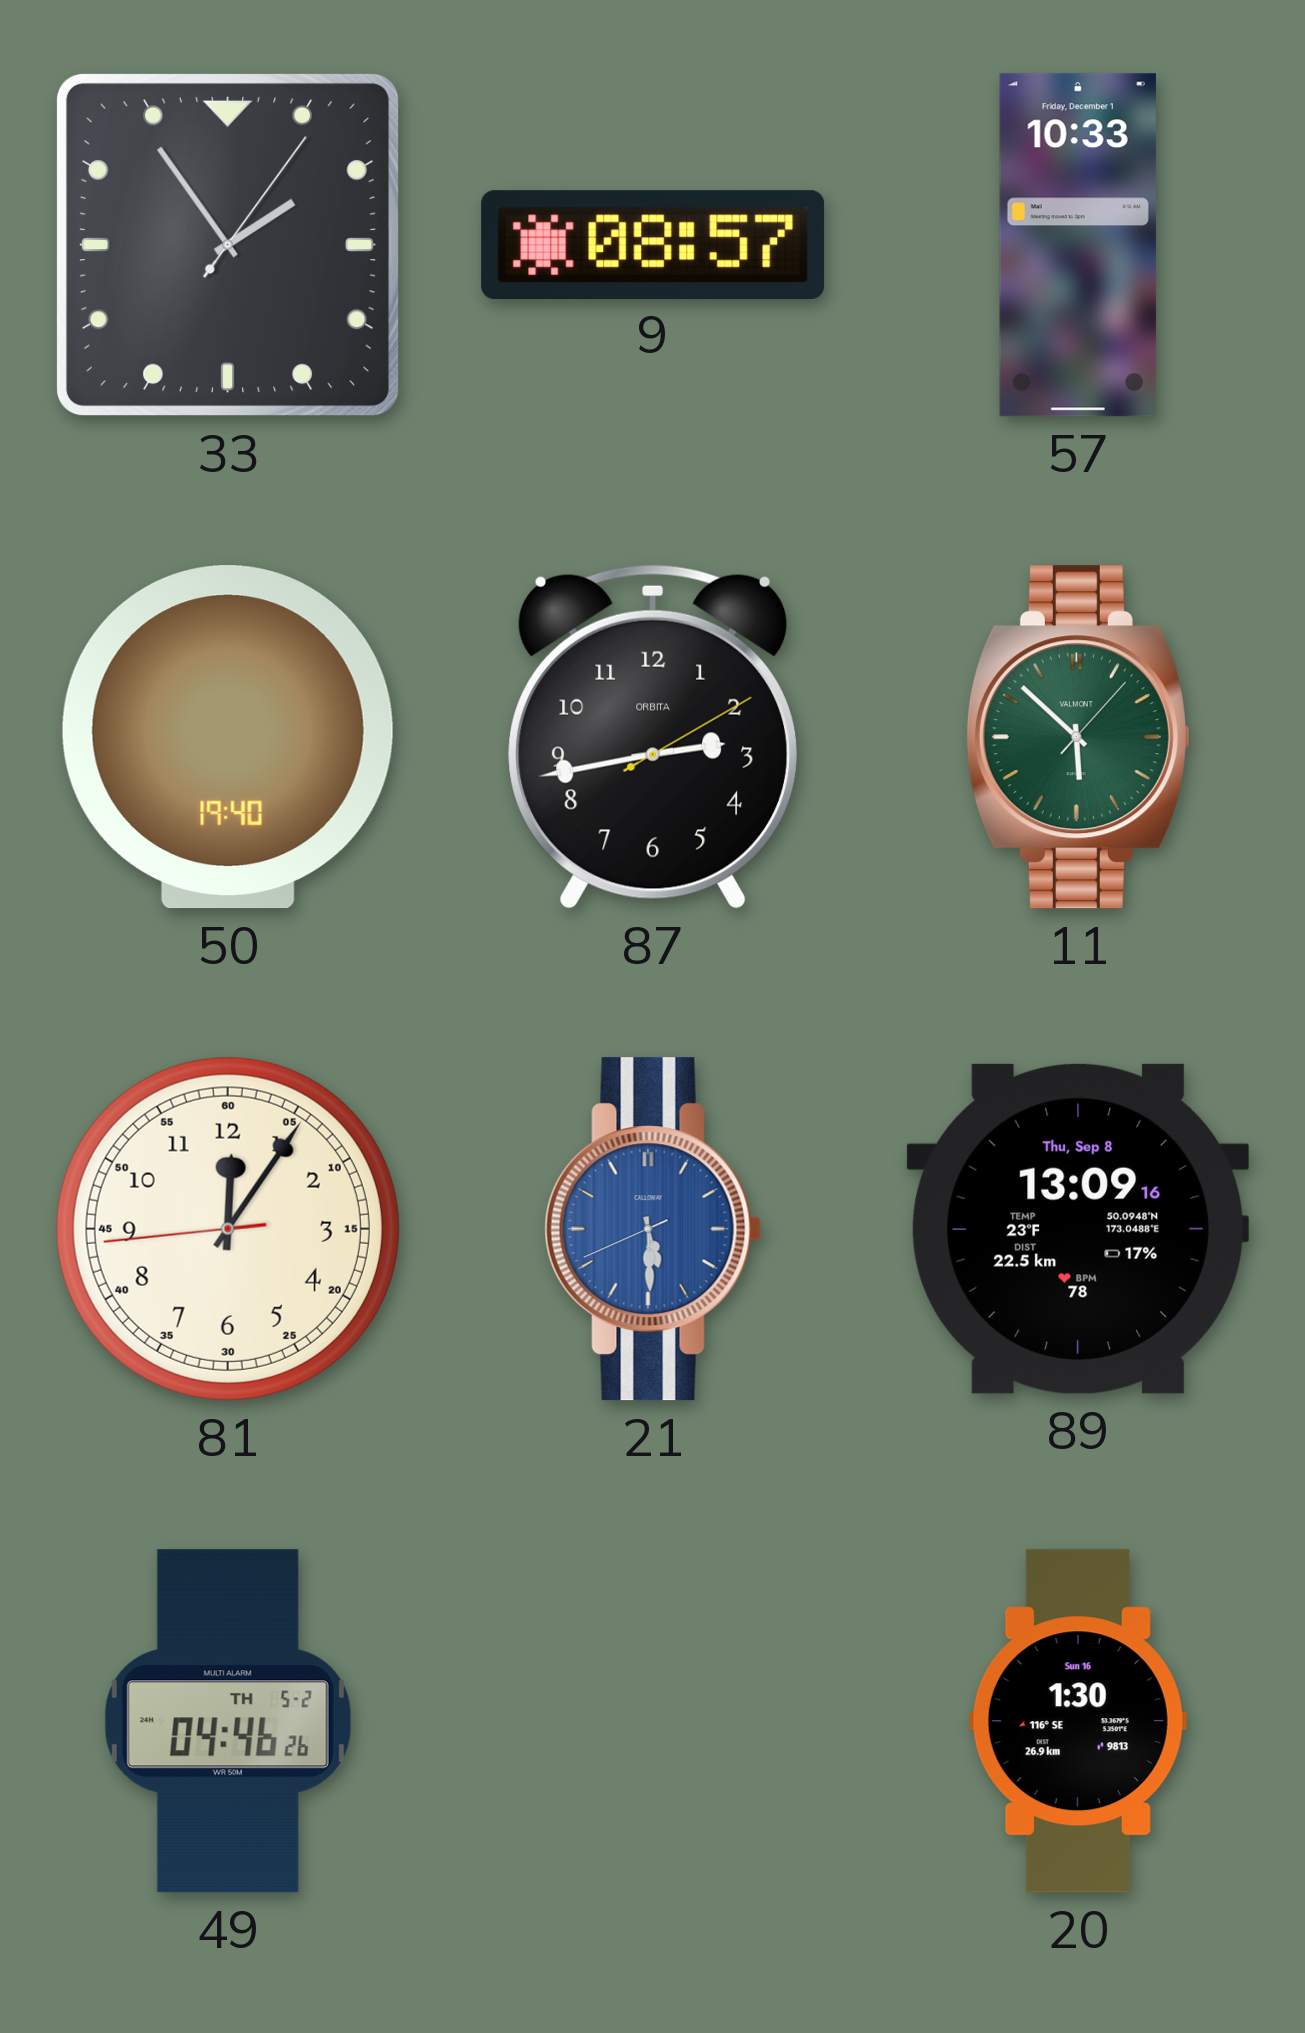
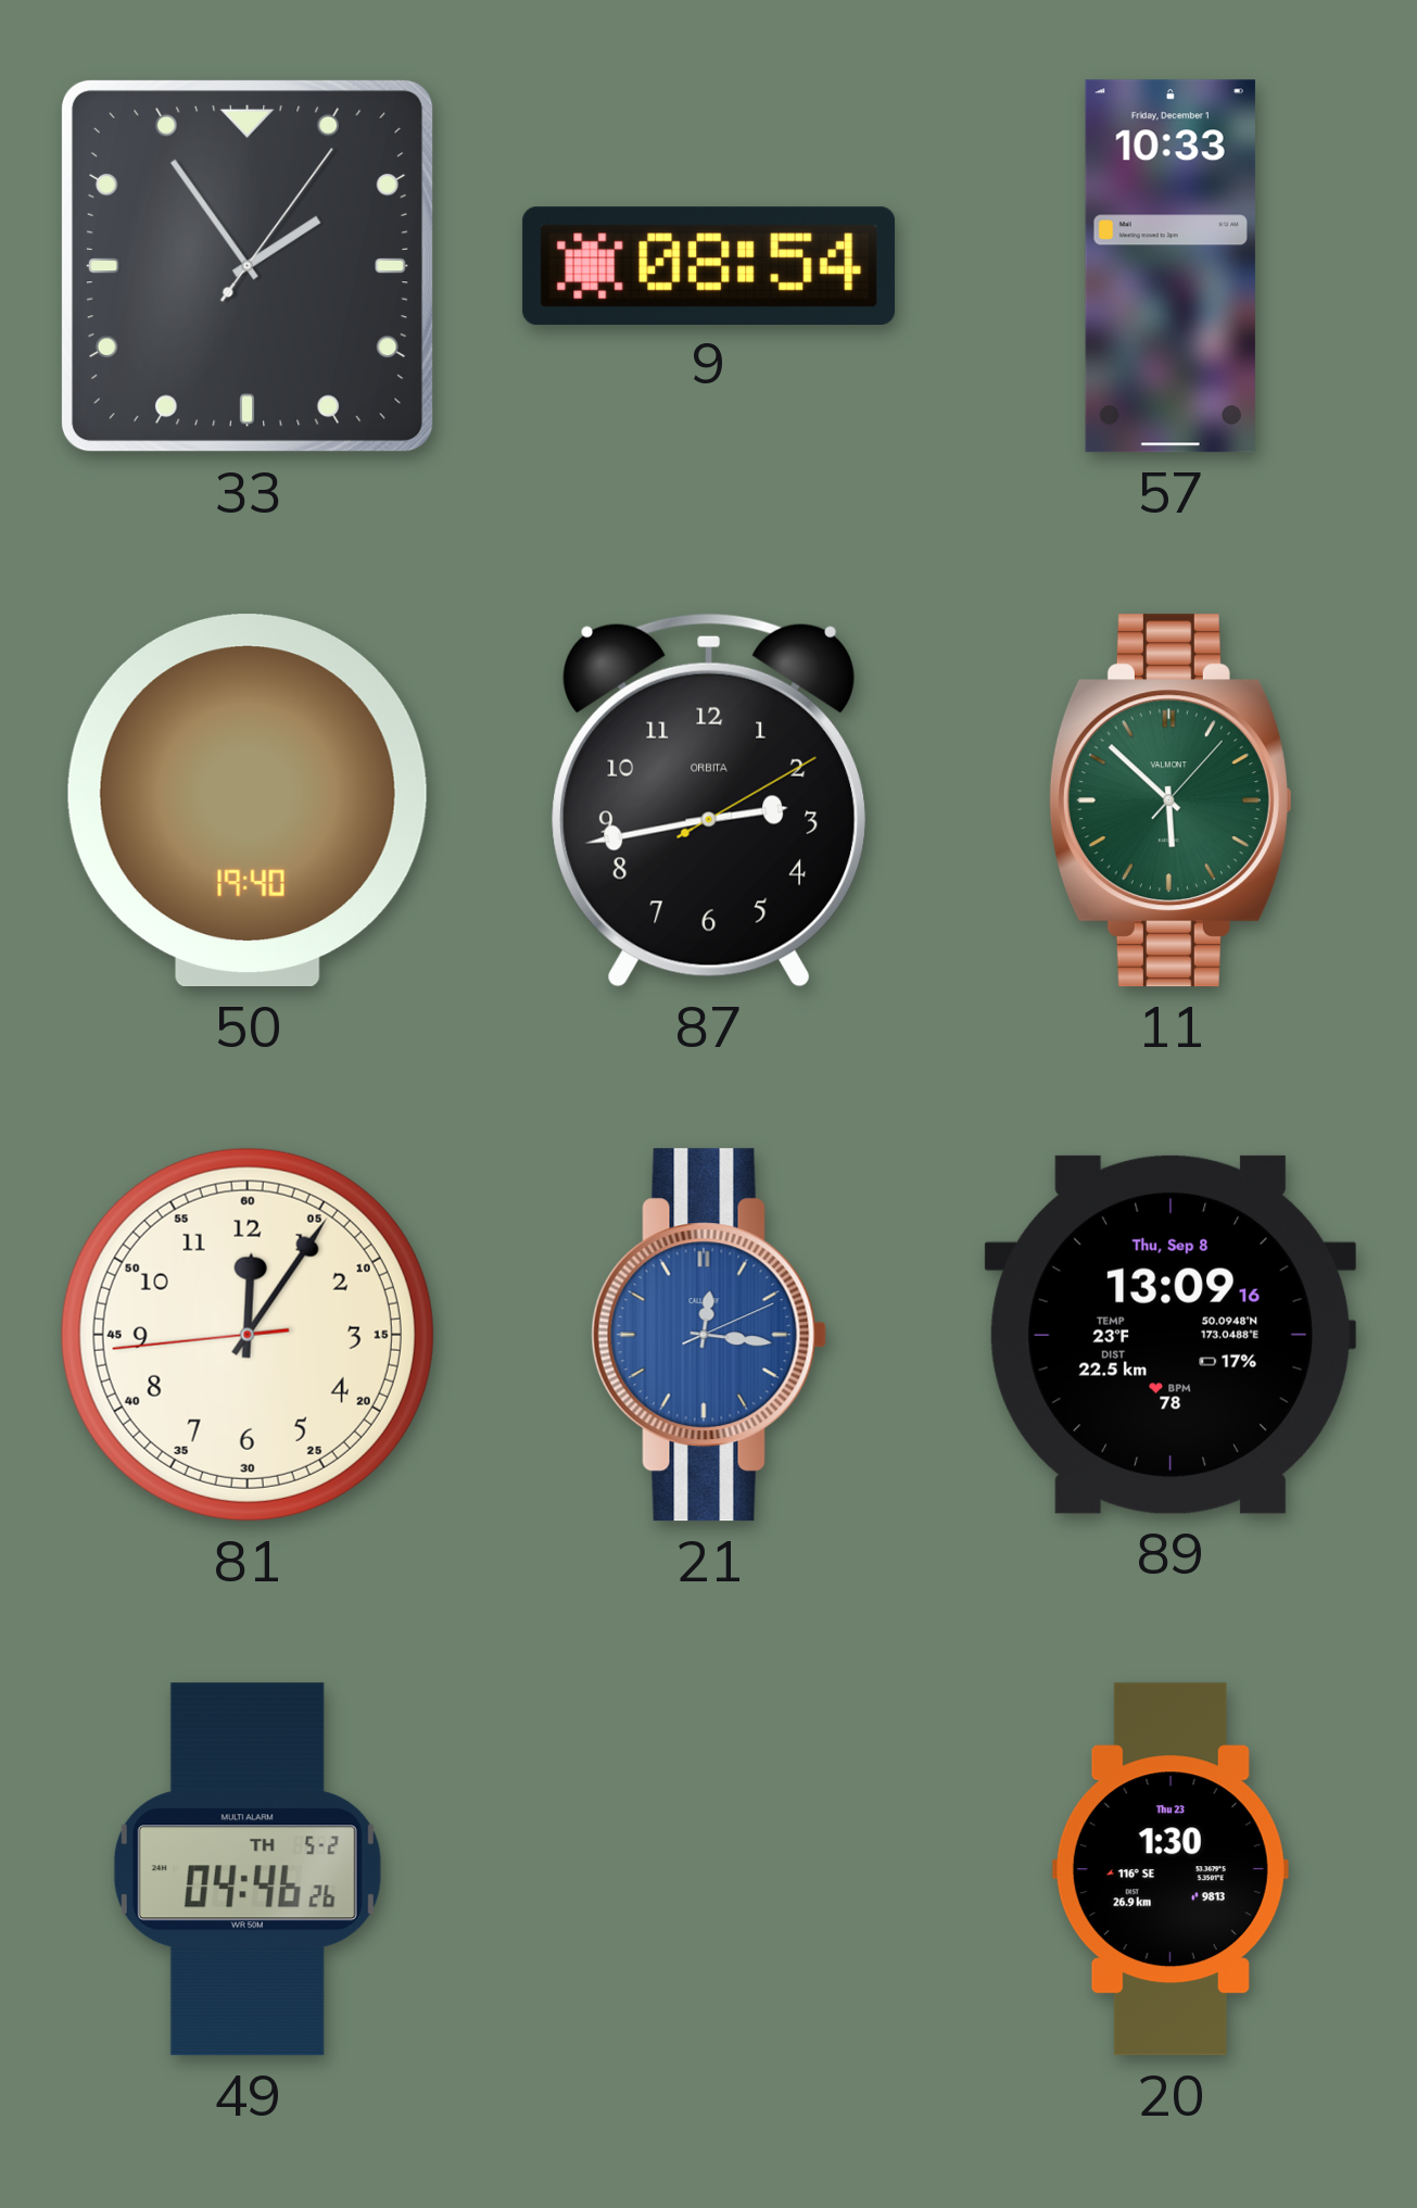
9: 08:57 -> 08:54
21: 5:29 -> 12:16
20 date: Sun 16 -> Thu 23
